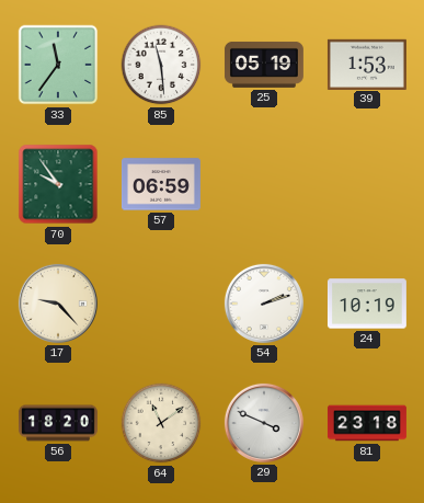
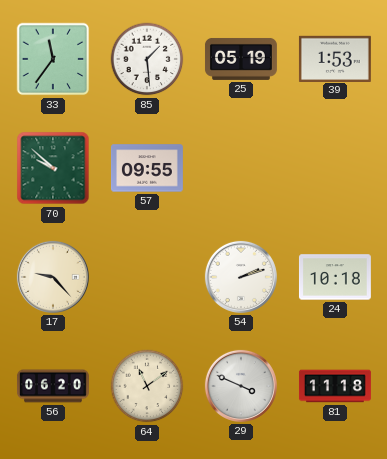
85: 11:29 -> 1:29
70: 9:54 -> 9:52
57: 06:59 -> 09:55
24: 10:19 -> 10:18
56: 18:20 -> 06:20
81: 23:18 -> 11:18
